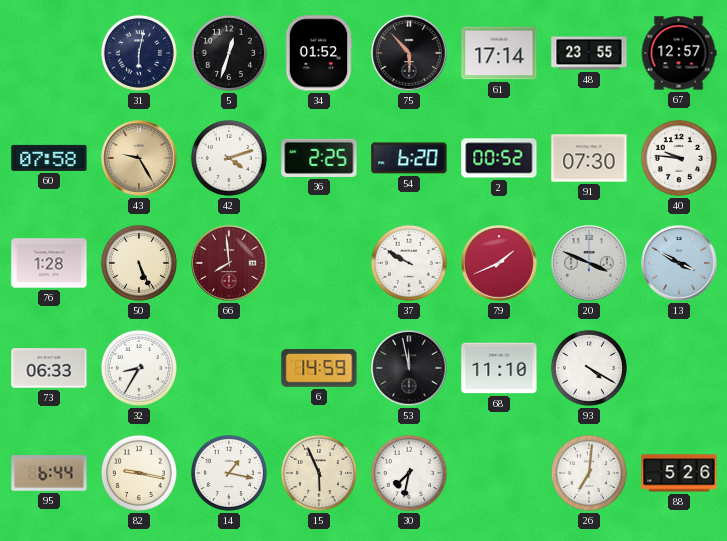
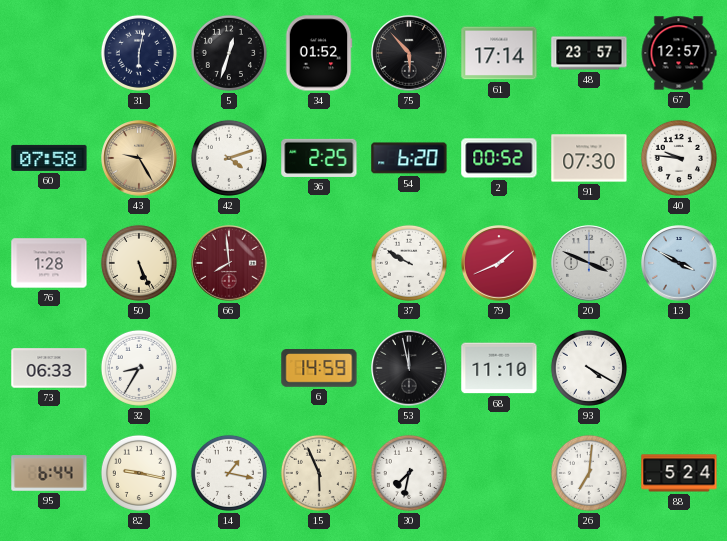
48: 23:55 -> 23:57
88: 5:26 -> 5:24
